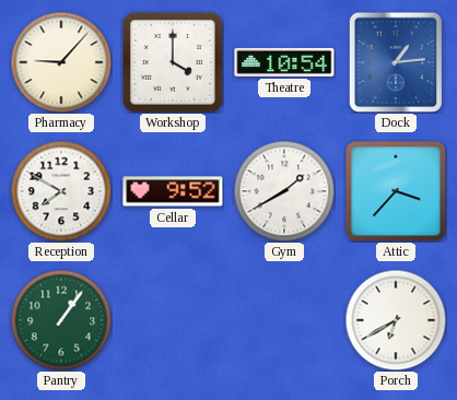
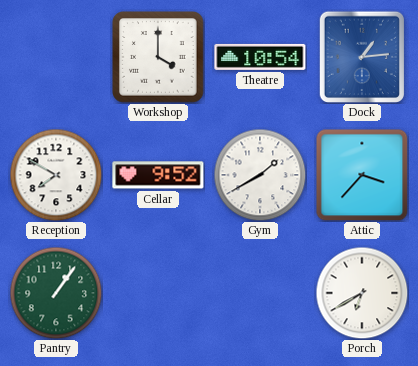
Pharmacy: 9:07 -> none
